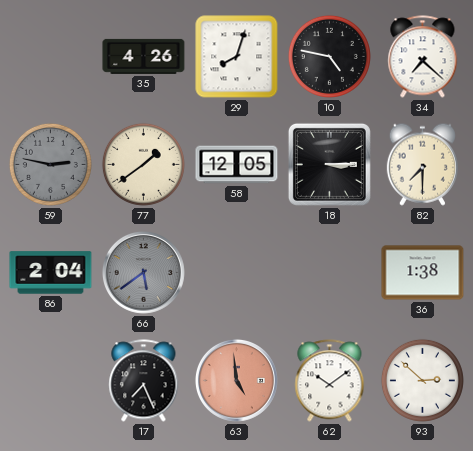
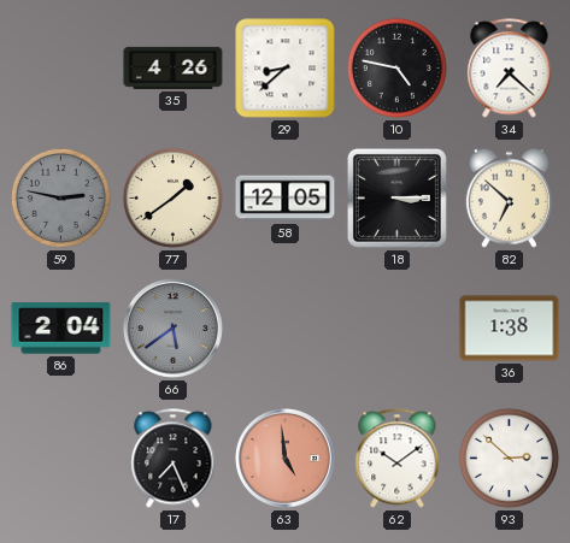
29: 8:03 -> 8:38
82: 7:30 -> 6:52
